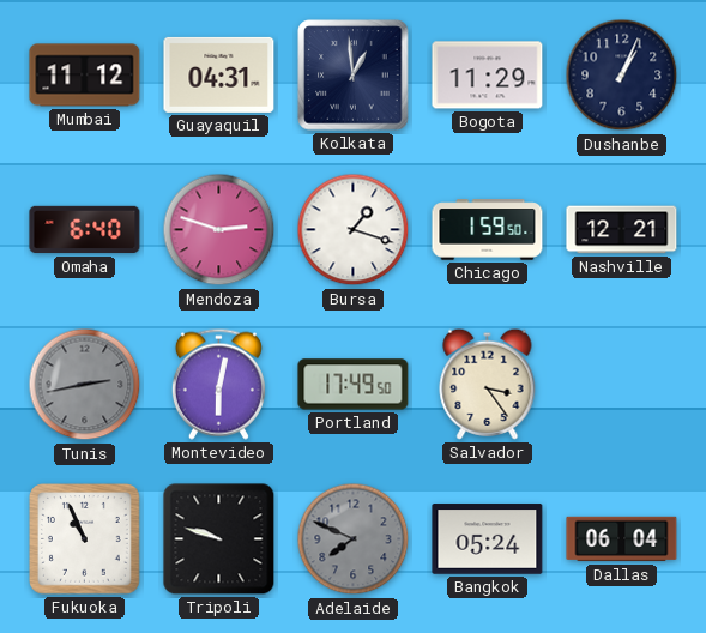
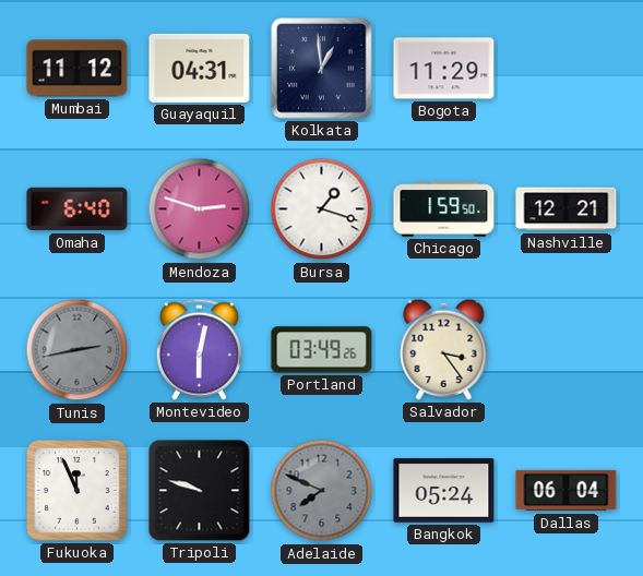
Dushanbe: 1:04 -> none
Portland: 17:49 -> 03:49
Fukuoka: 10:56 -> 11:56
